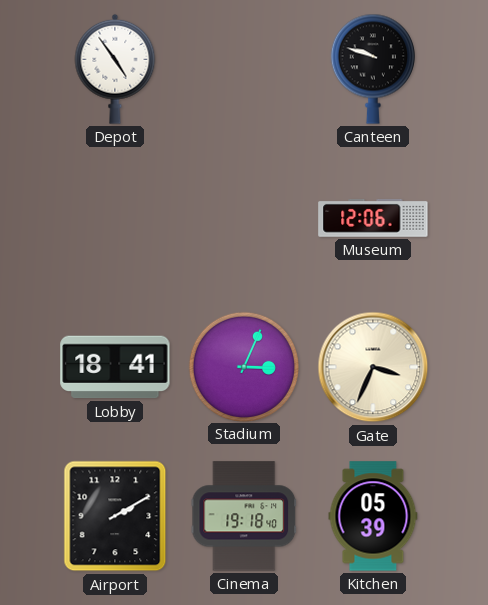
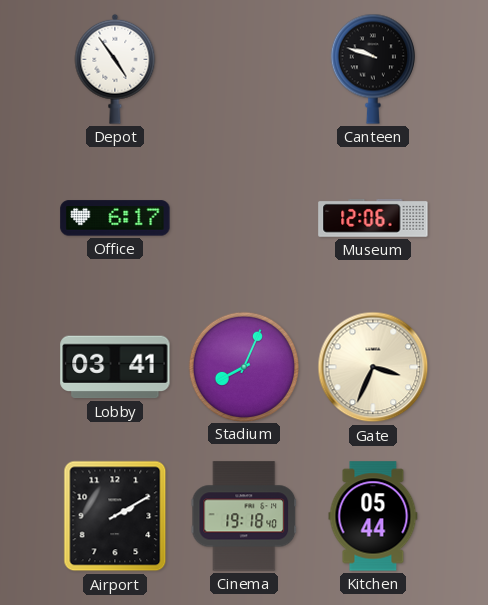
Office: none -> 6:17
Lobby: 18:41 -> 03:41
Stadium: 3:04 -> 8:04
Kitchen: 05:39 -> 05:44
